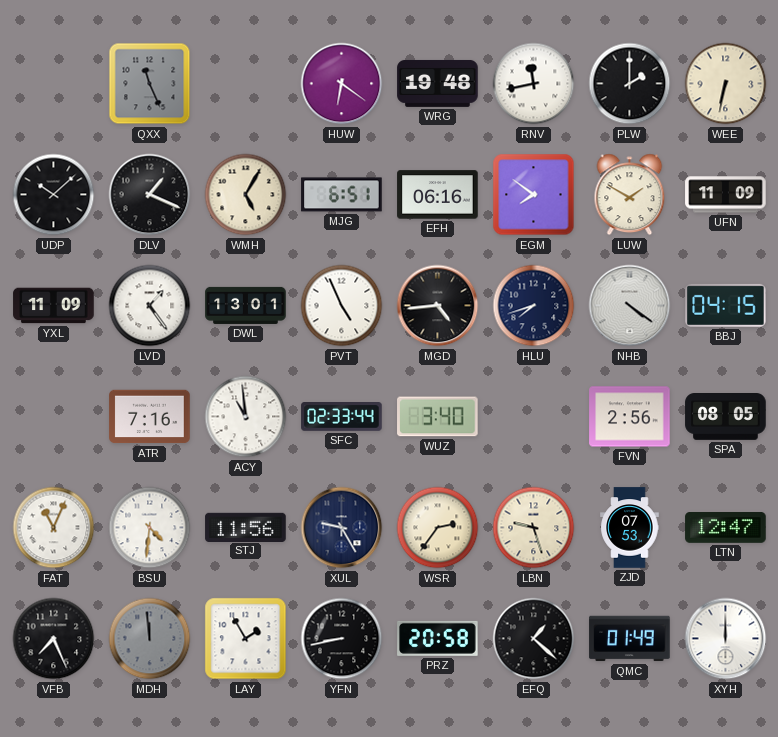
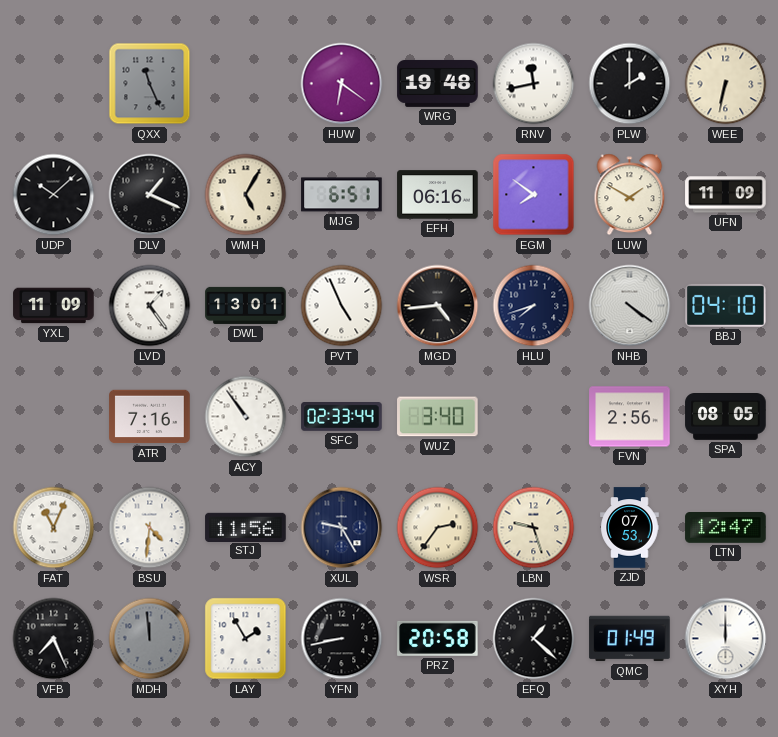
BBJ: 04:15 -> 04:10
ACY: 10:59 -> 10:54
